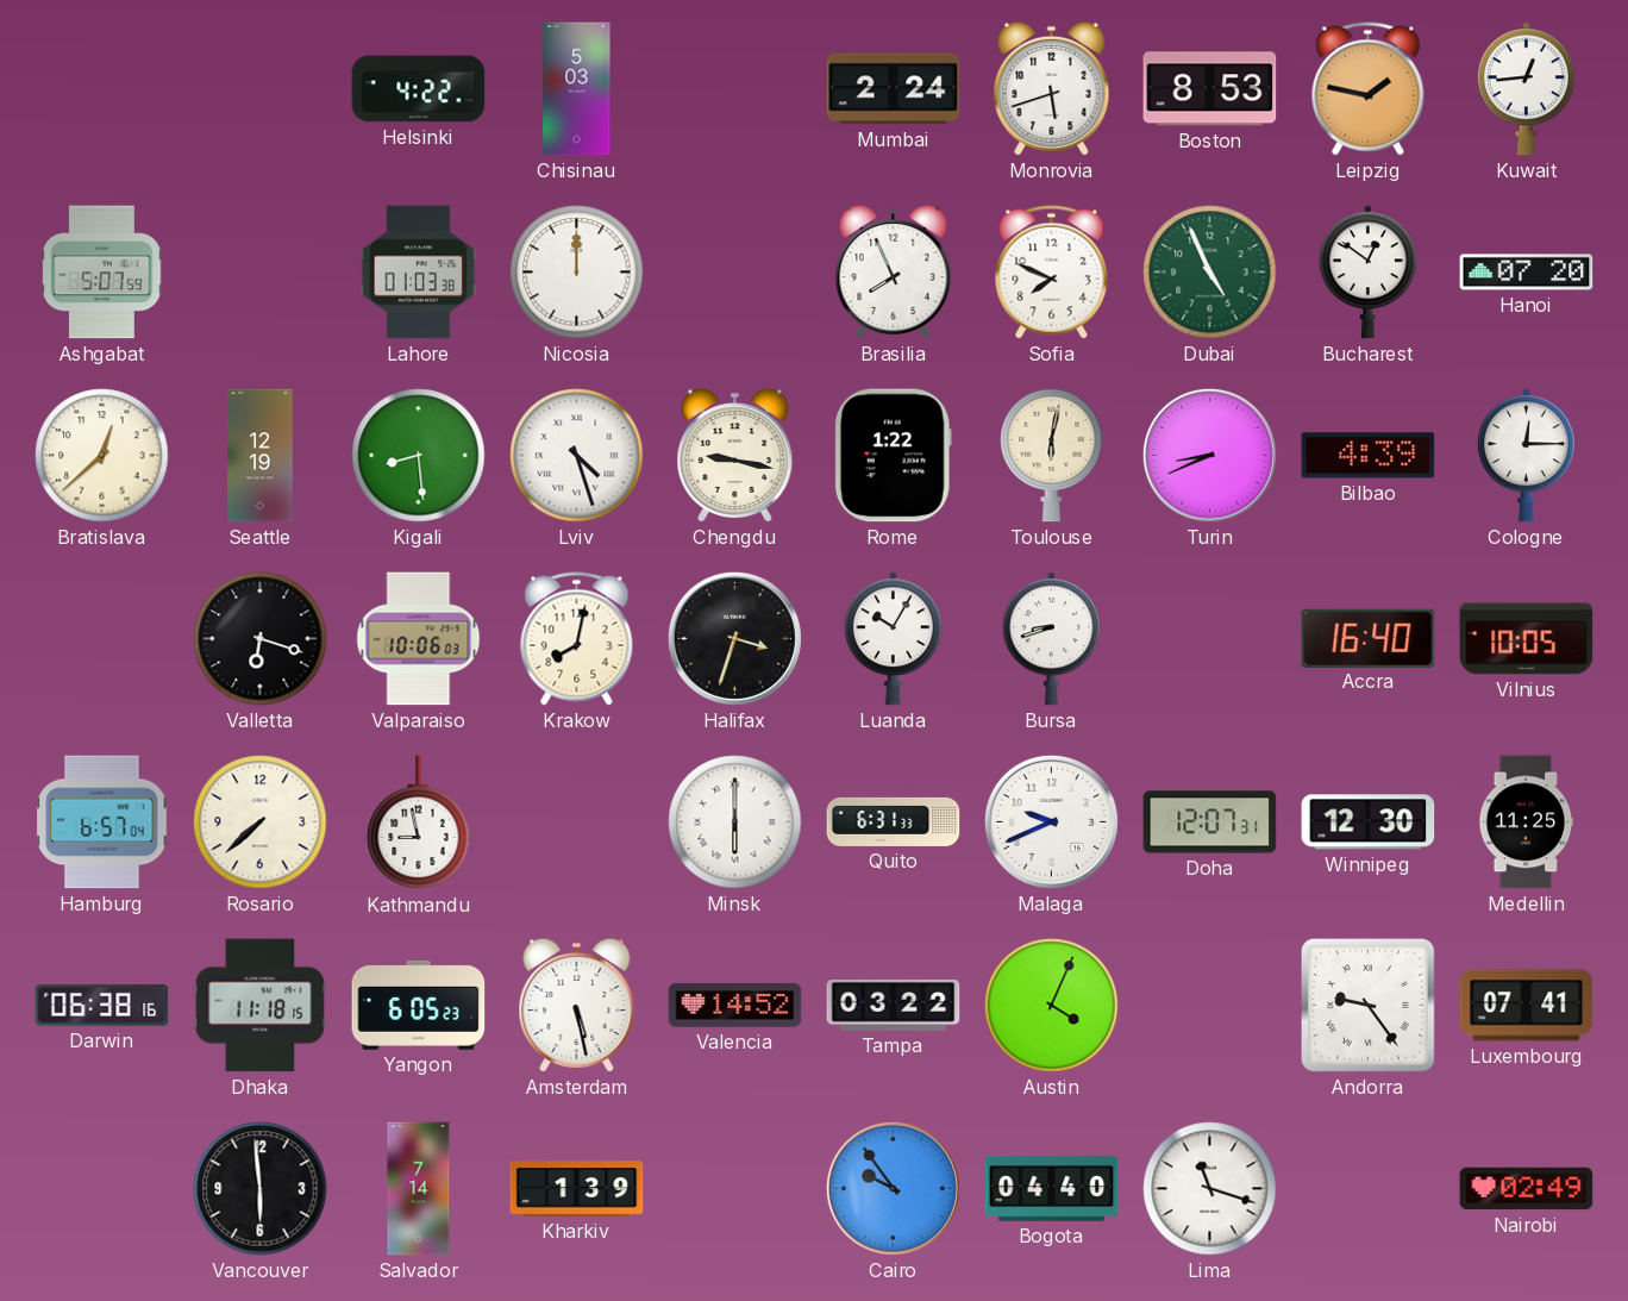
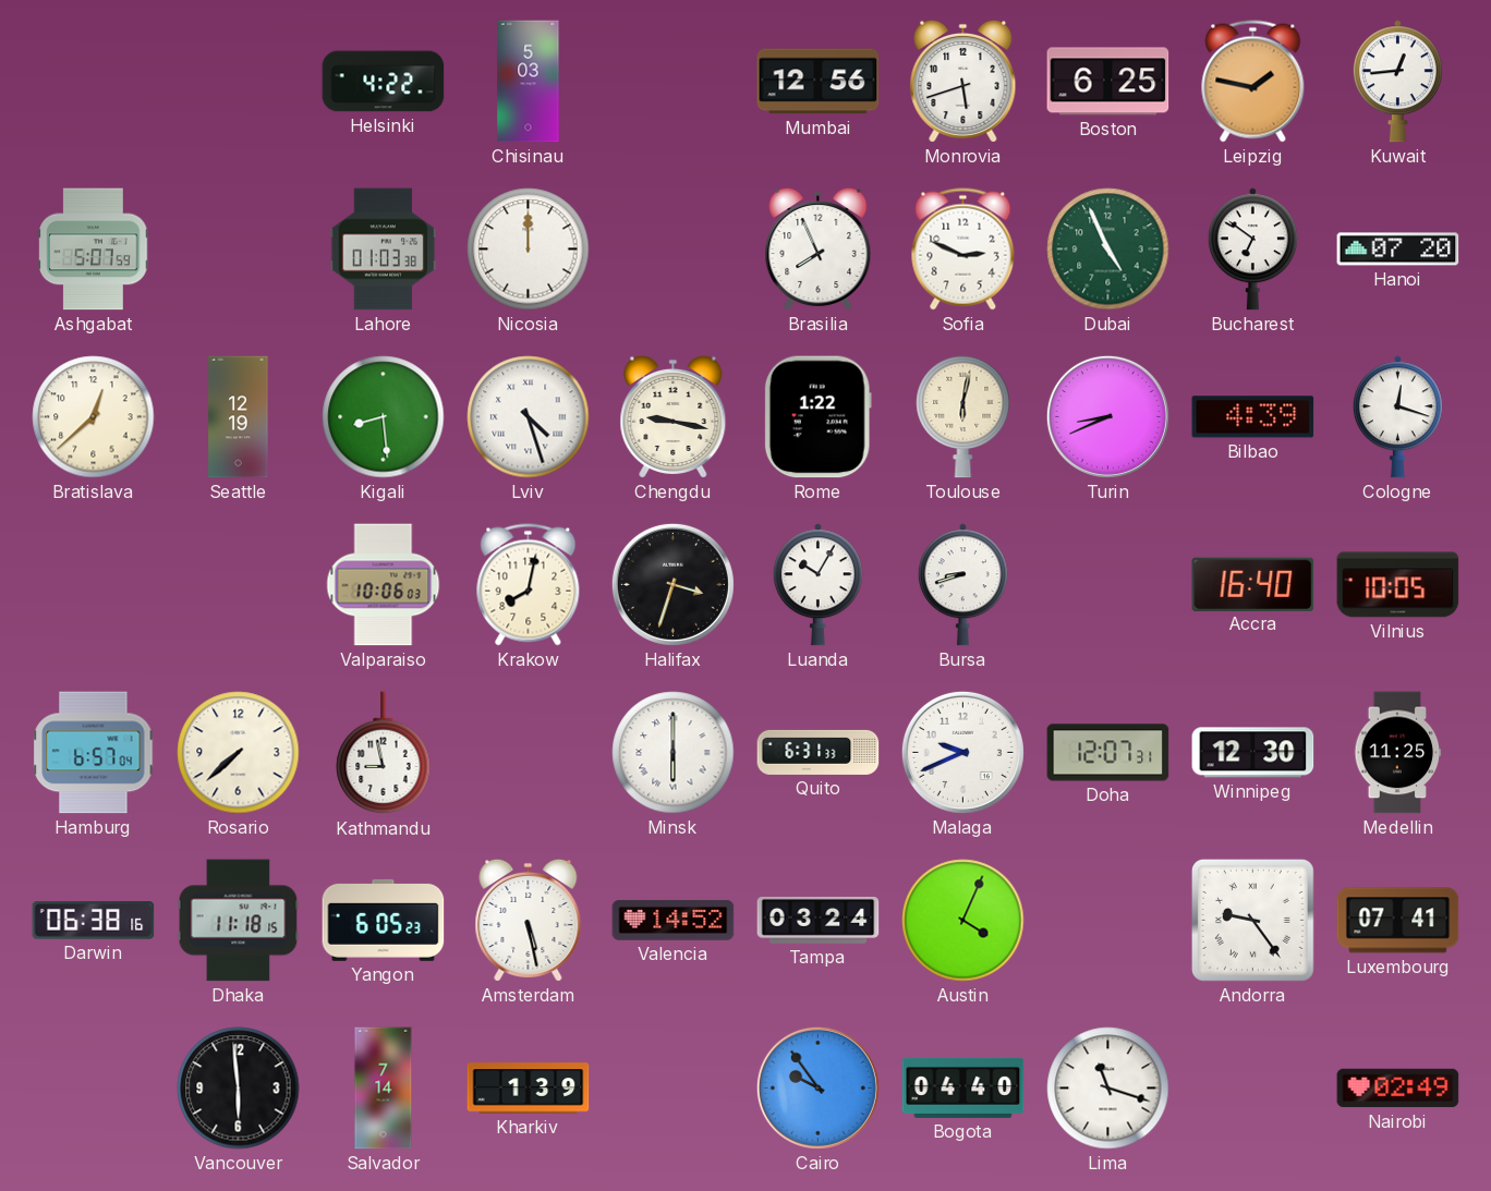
Mumbai: 2:24 -> 12:56
Boston: 8:53 -> 6:25
Sofia: 7:49 -> 2:49
Bucharest: 12:51 -> 6:51
Cologne: 12:15 -> 12:18
Valletta: 6:18 -> none
Tampa: 03:22 -> 03:24
